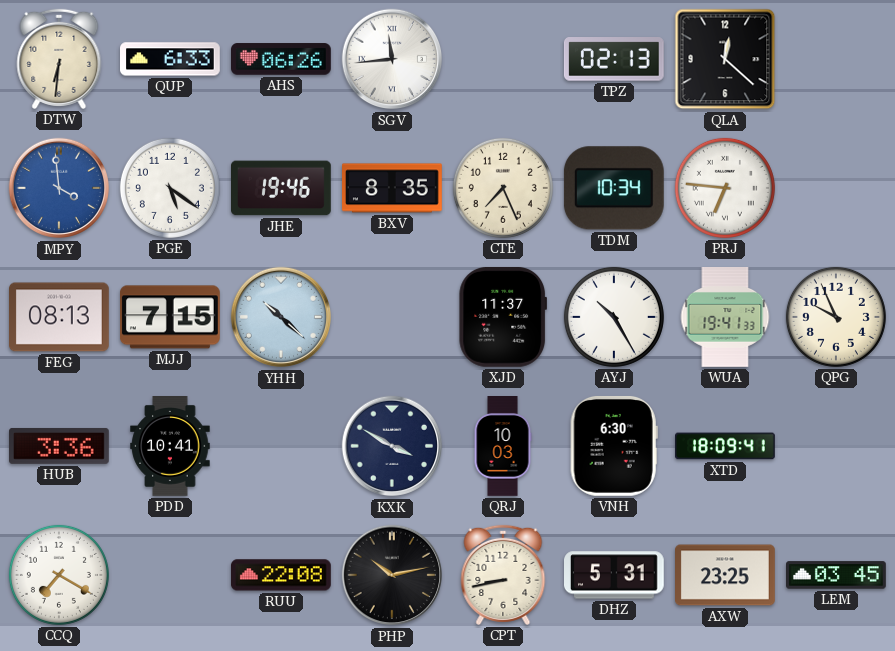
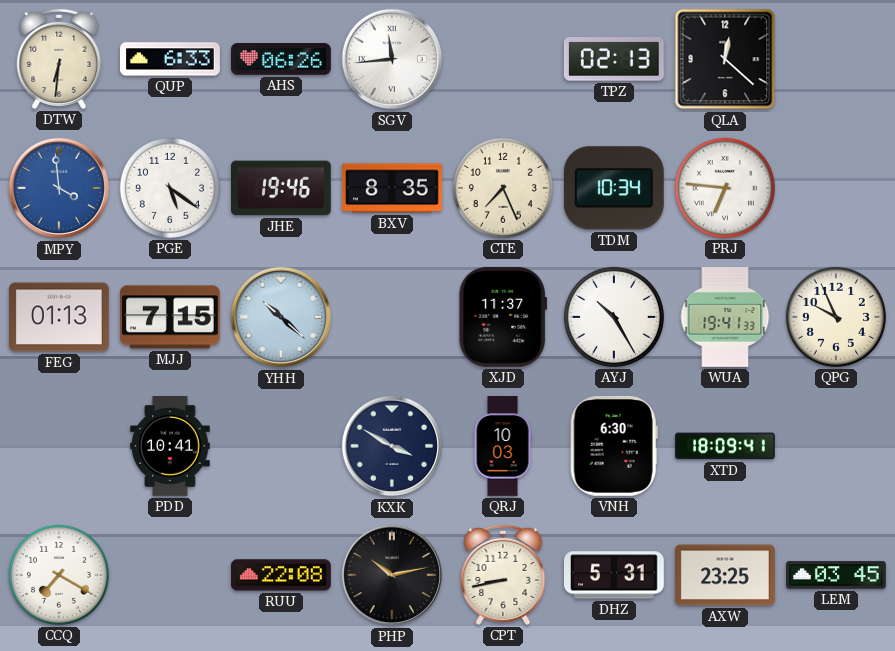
FEG: 08:13 -> 01:13
HUB: 3:36 -> none
